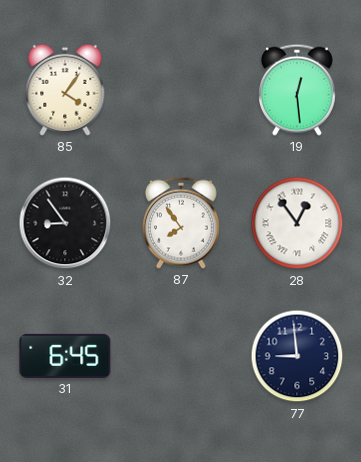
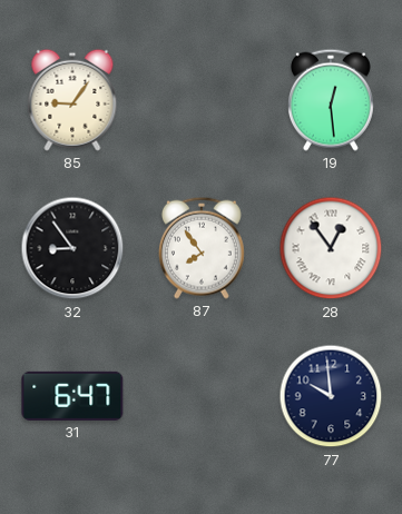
85: 4:06 -> 9:06
31: 6:45 -> 6:47
77: 8:59 -> 9:59
